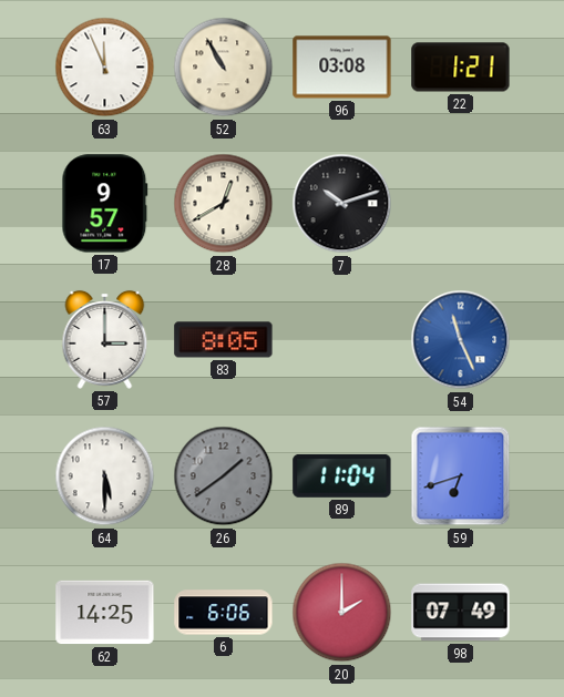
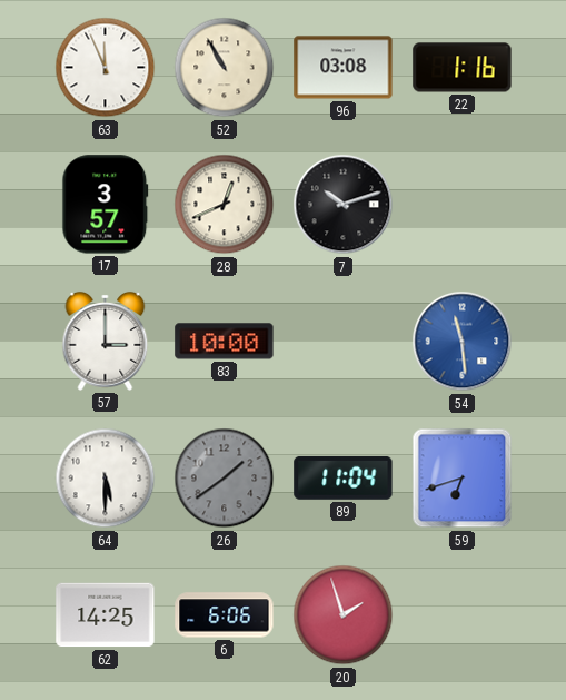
22: 1:21 -> 1:16
17: 9:57 -> 3:57
28: 12:40 -> 12:41
83: 8:05 -> 10:00
54: 11:26 -> 11:29
20: 2:00 -> 1:57
98: 07:49 -> none
